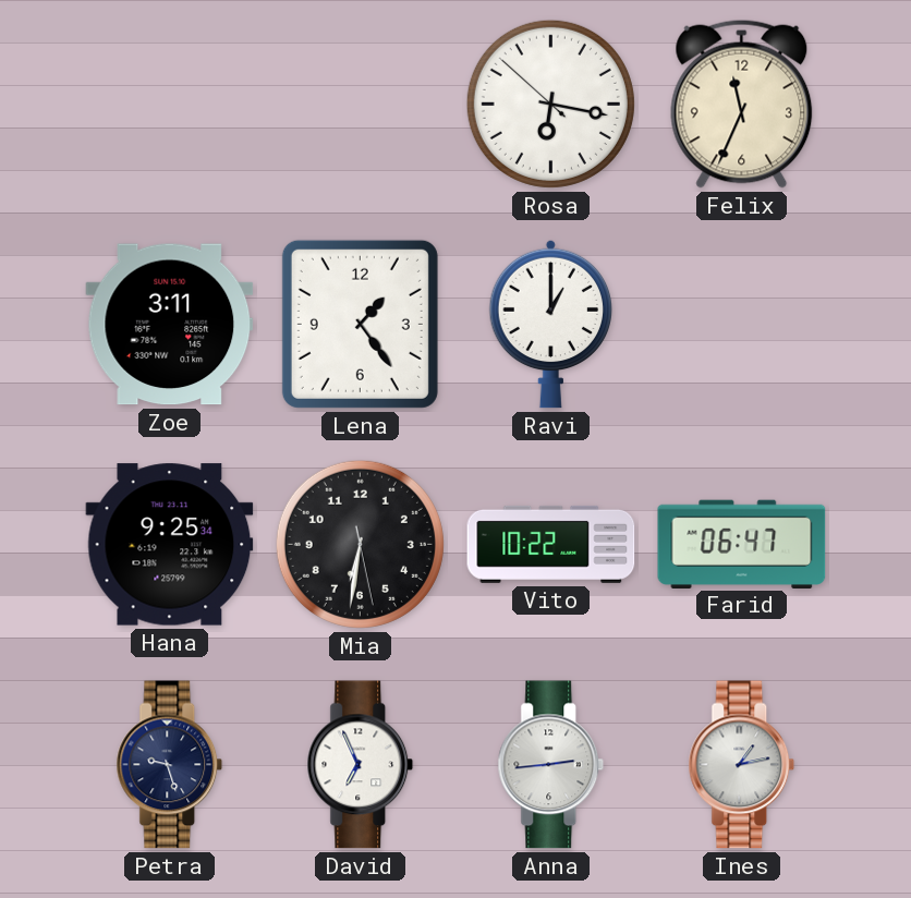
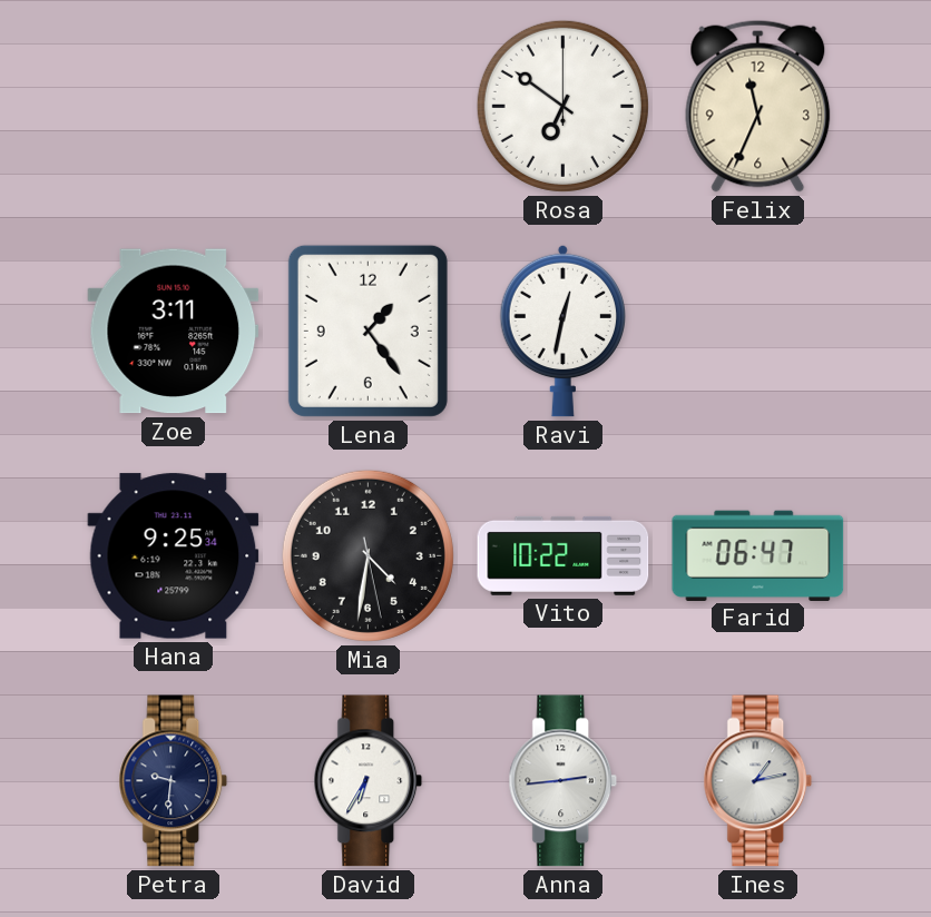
Rosa: 6:16 -> 6:51
Ravi: 1:00 -> 12:32
Mia: 6:31 -> 4:31
Petra: 9:27 -> 9:31
David: 6:56 -> 6:35
